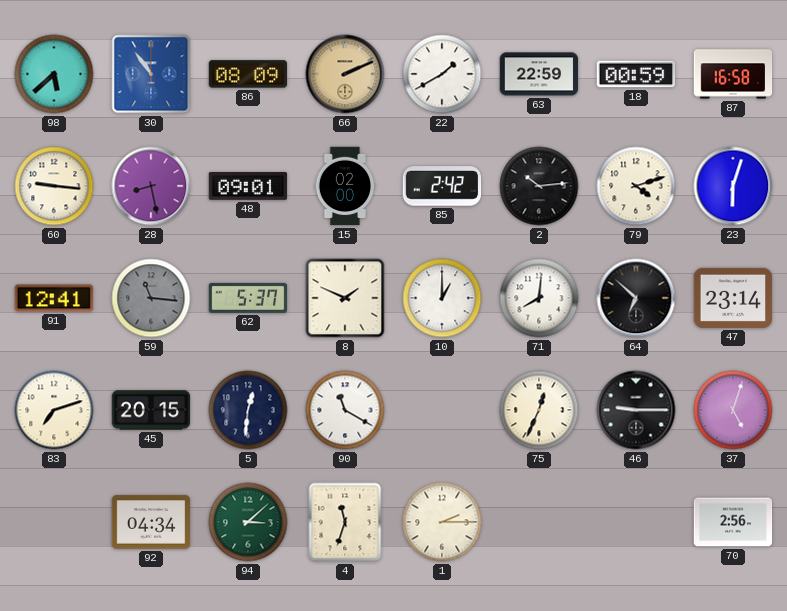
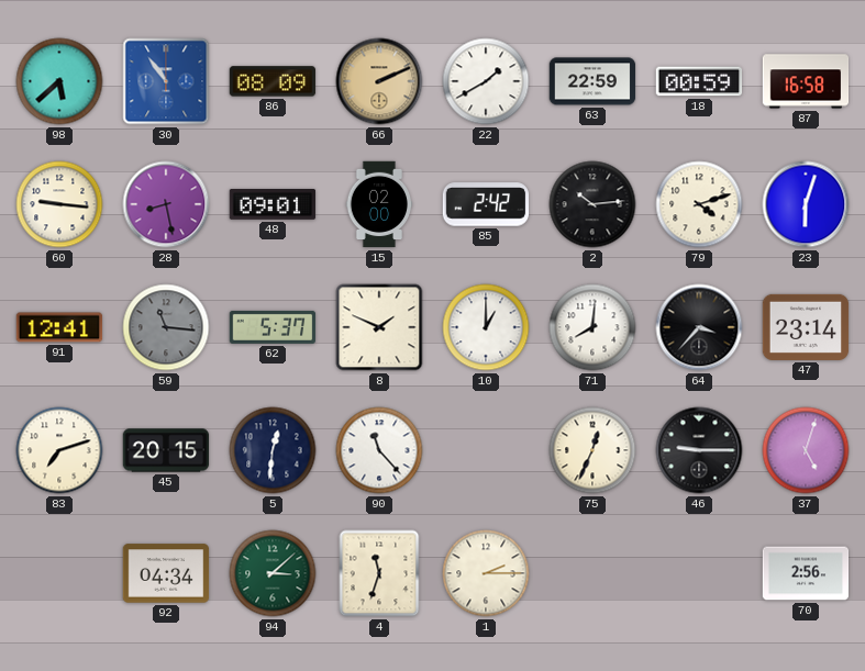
64: 6:52 -> 3:37
90: 11:20 -> 11:23
